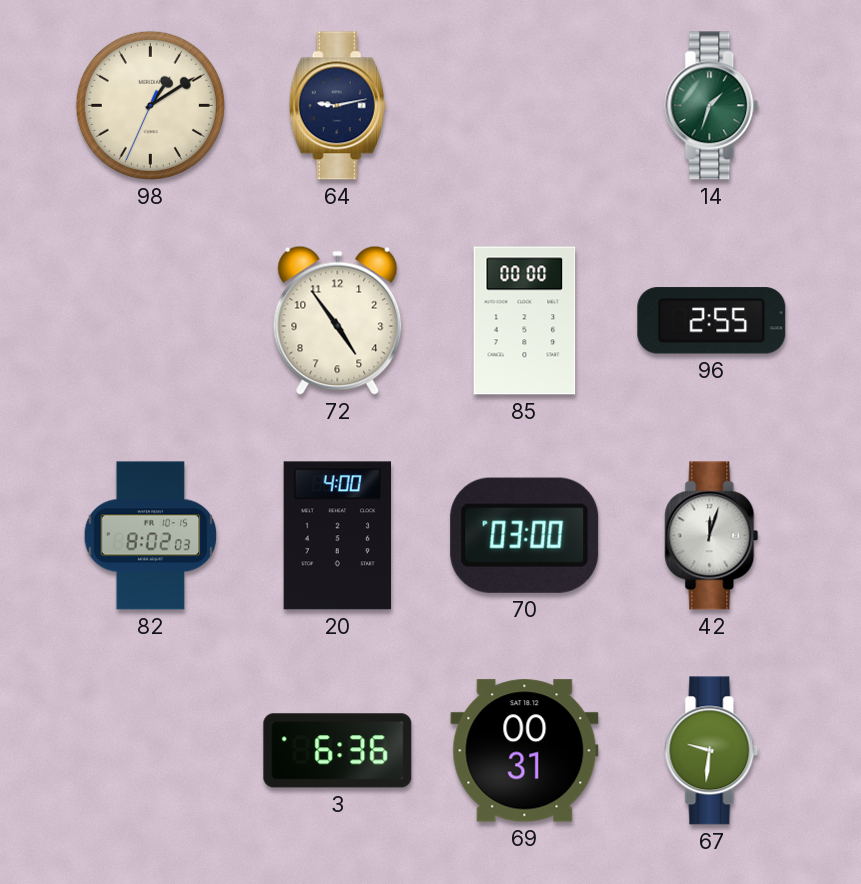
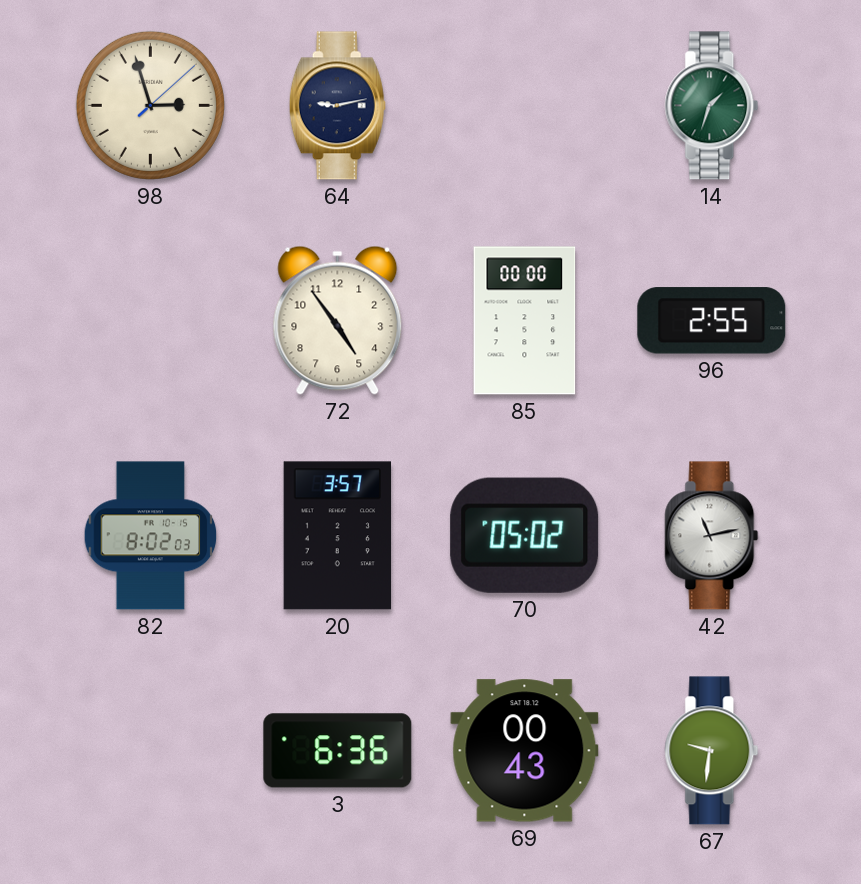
98: 1:09 -> 2:57
20: 4:00 -> 3:57
70: 03:00 -> 05:02
42: 12:03 -> 11:13
69: 00:31 -> 00:43
